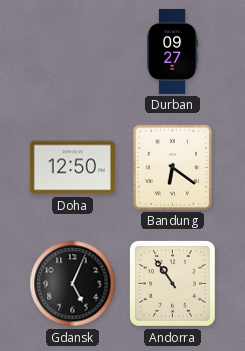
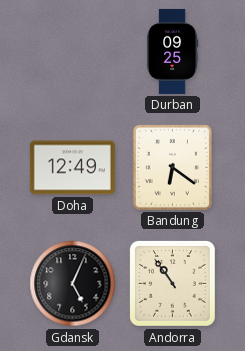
Durban: 09:27 -> 09:25
Doha: 12:50 -> 12:49
